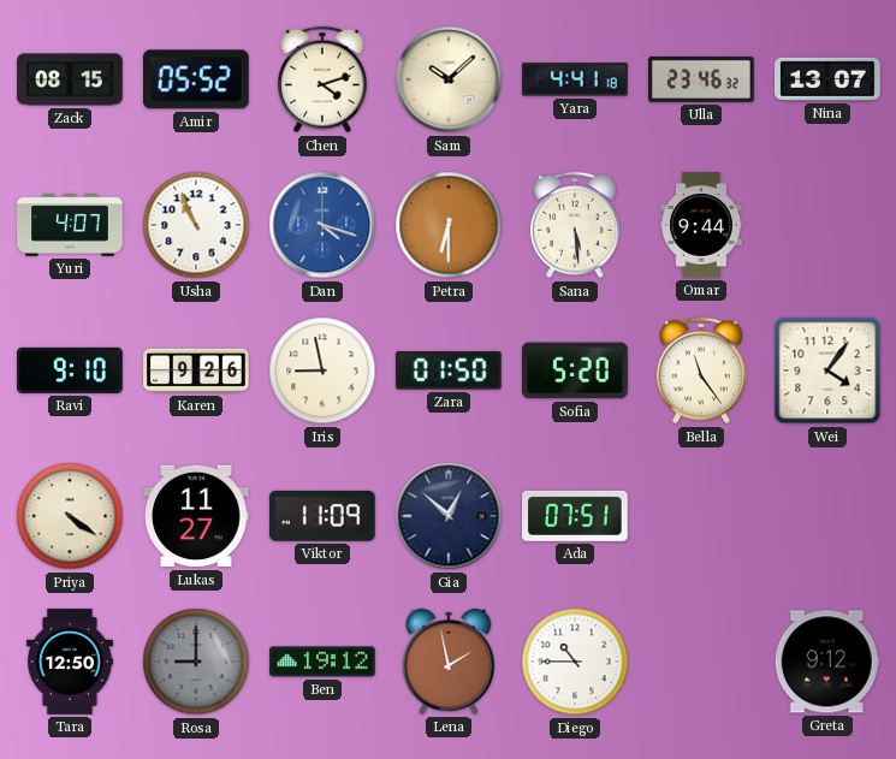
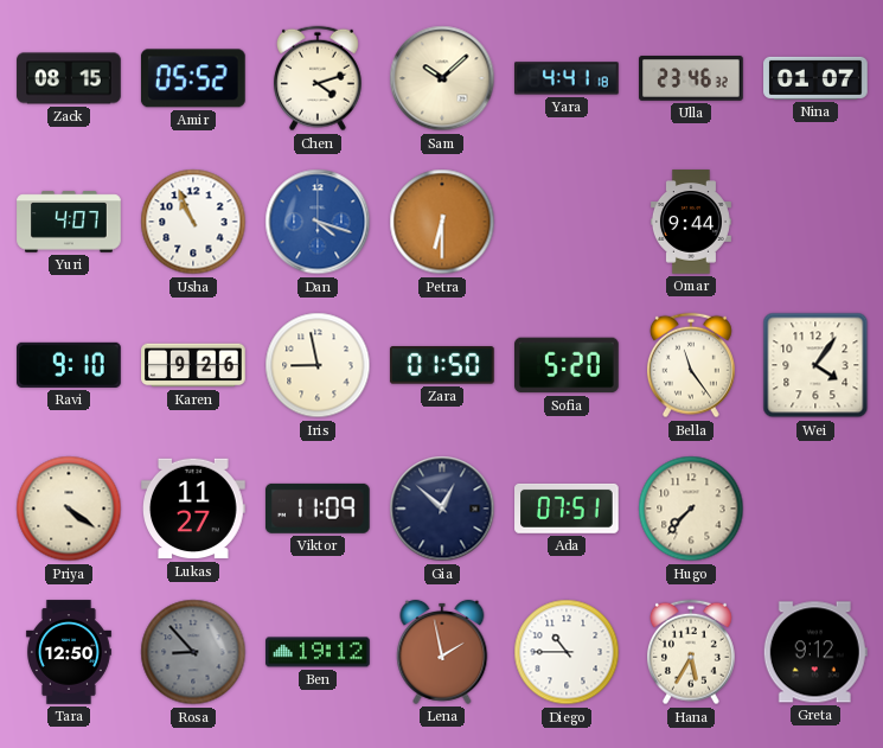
Nina: 13:07 -> 01:07
Sana: 5:29 -> none
Hugo: none -> 7:37
Rosa: 9:00 -> 8:53
Hana: none -> 5:35
